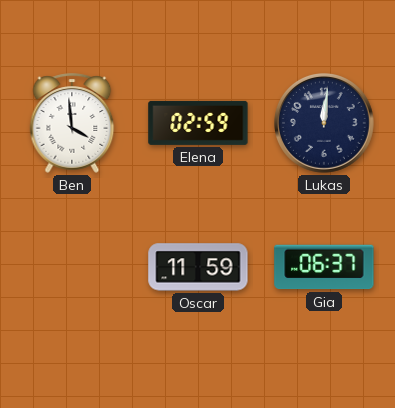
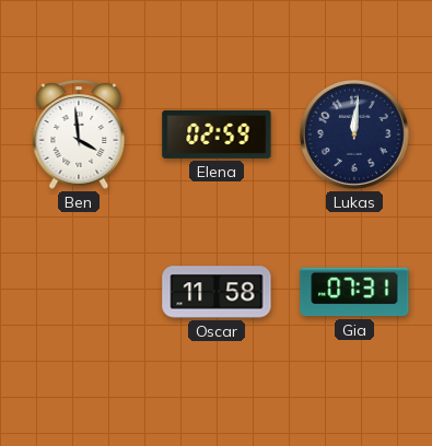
Oscar: 11:59 -> 11:58
Gia: 06:37 -> 07:31
